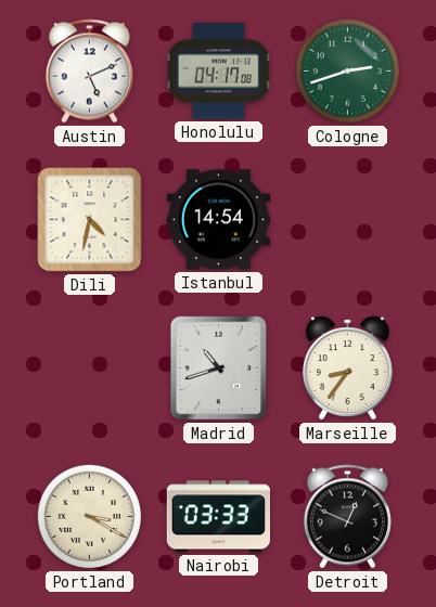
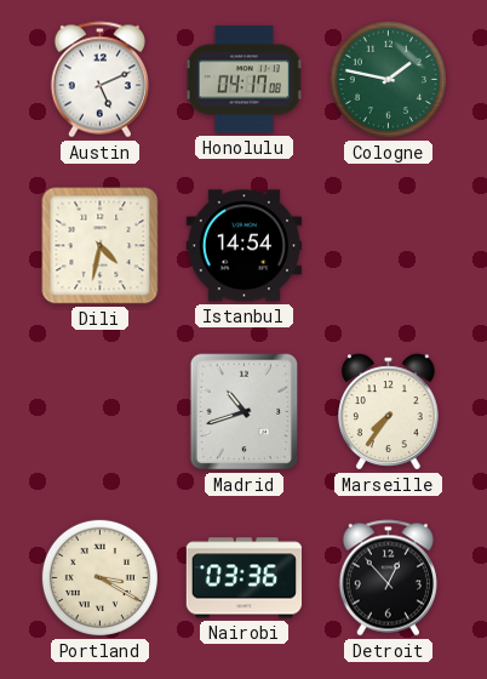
Cologne: 2:42 -> 1:47
Marseille: 8:36 -> 7:36
Nairobi: 03:33 -> 03:36
Detroit: 12:49 -> 12:53
